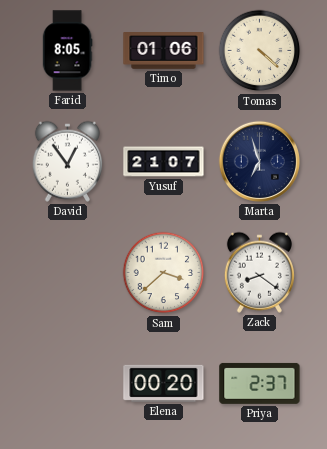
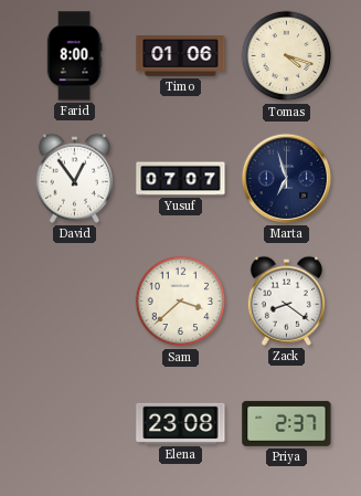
Farid: 8:05 -> 8:00
Tomas: 4:22 -> 4:18
Yusuf: 21:07 -> 07:07
Elena: 00:20 -> 23:08
